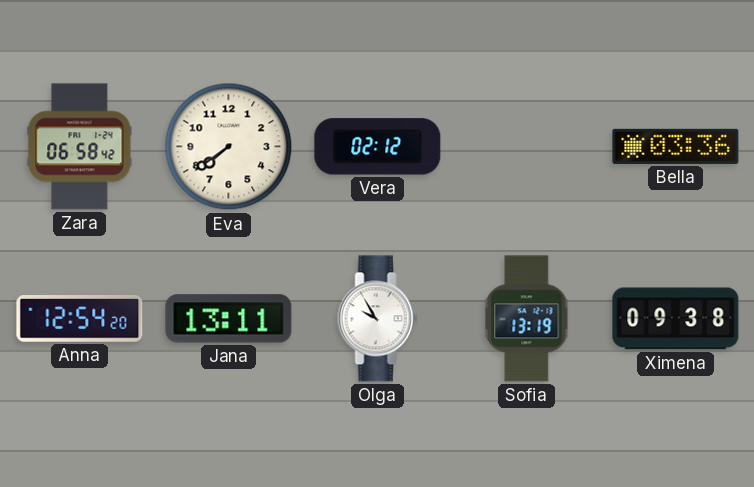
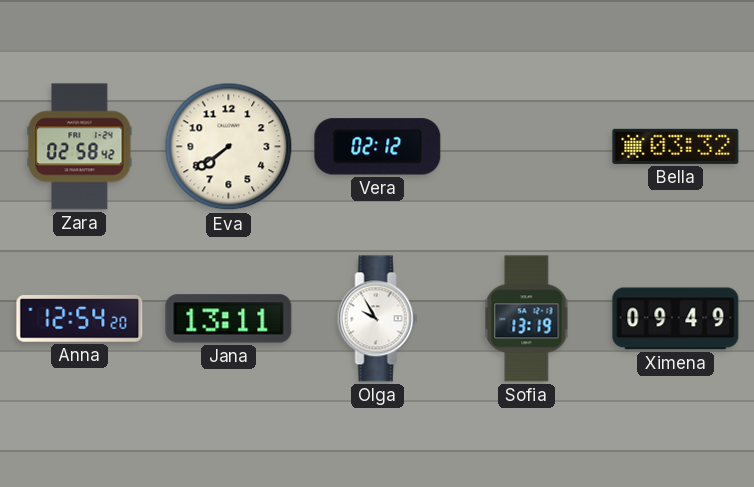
Zara: 06:58 -> 02:58
Bella: 03:36 -> 03:32
Ximena: 09:38 -> 09:49
